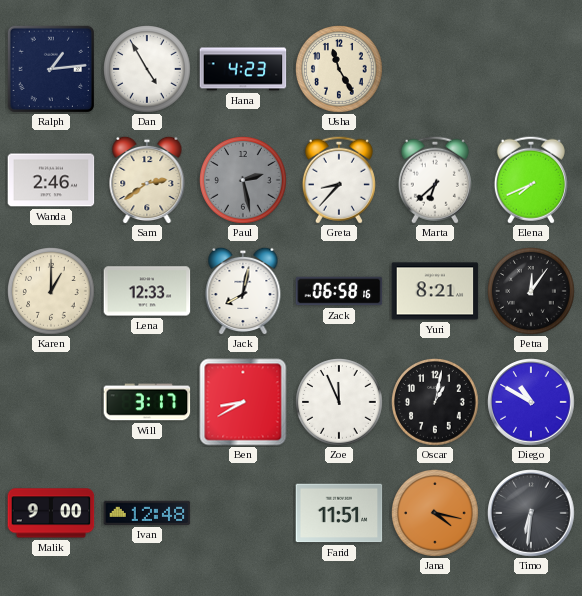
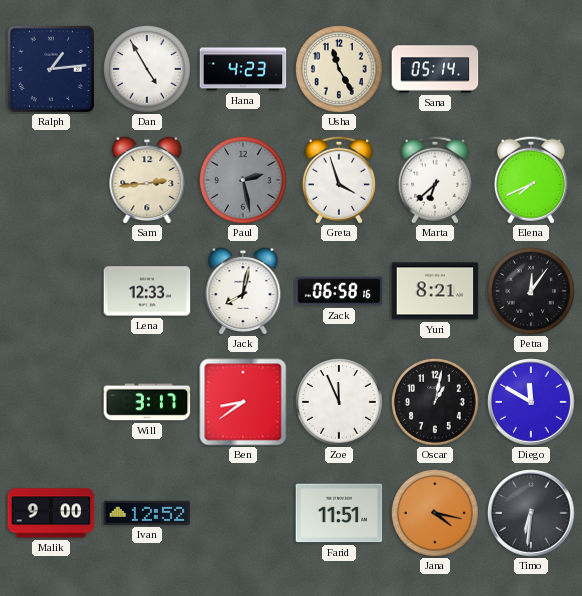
Sana: none -> 05:14
Wanda: 2:46 -> none
Sam: 2:39 -> 2:44
Greta: 8:37 -> 3:57
Karen: 1:00 -> none
Ben: 8:40 -> 8:39
Diego: 10:50 -> 11:50
Ivan: 12:48 -> 12:52
